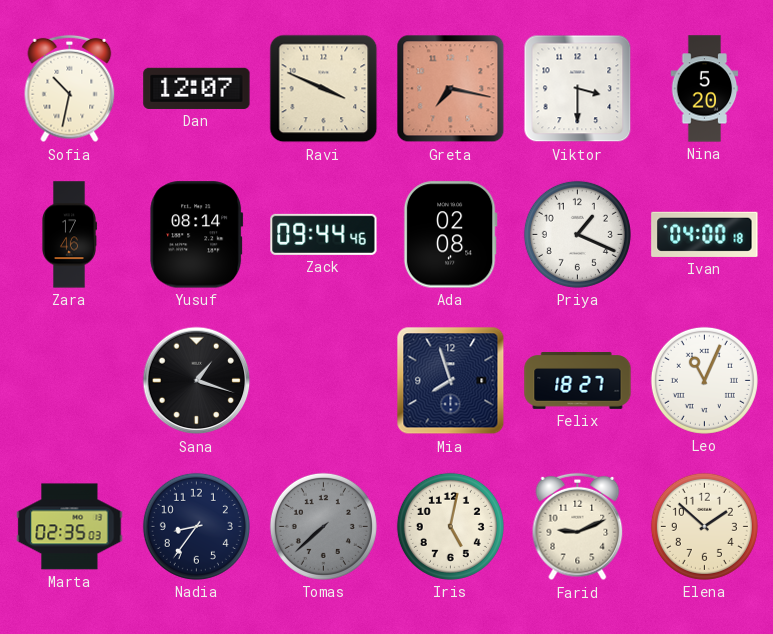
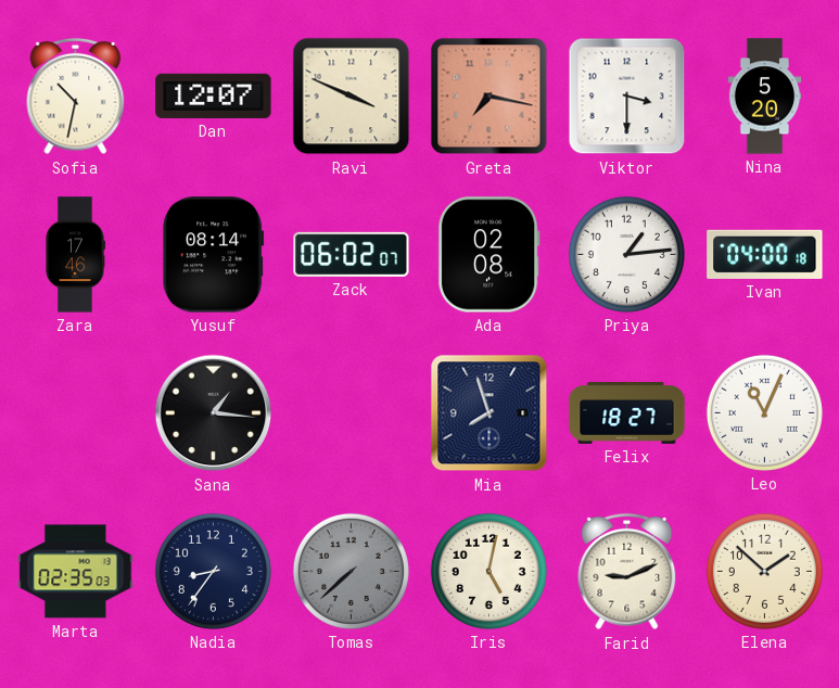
Zack: 09:44 -> 06:02
Priya: 1:19 -> 1:14
Sana: 1:18 -> 1:16
